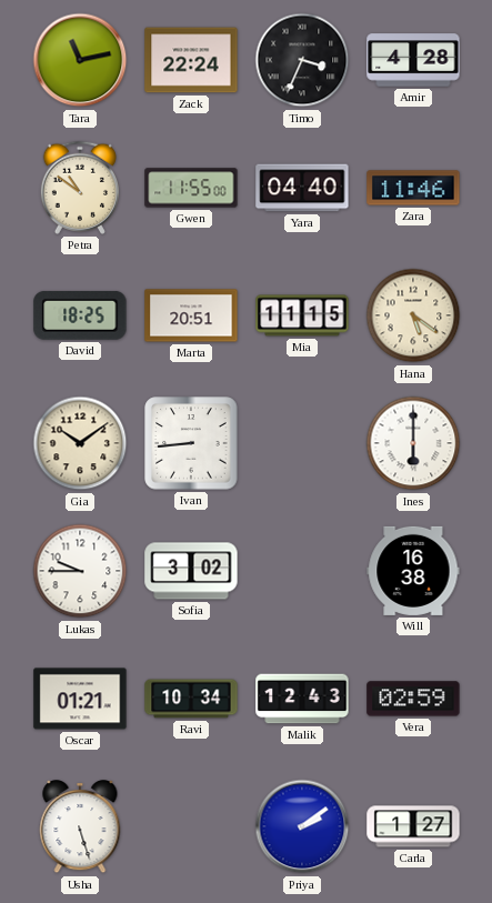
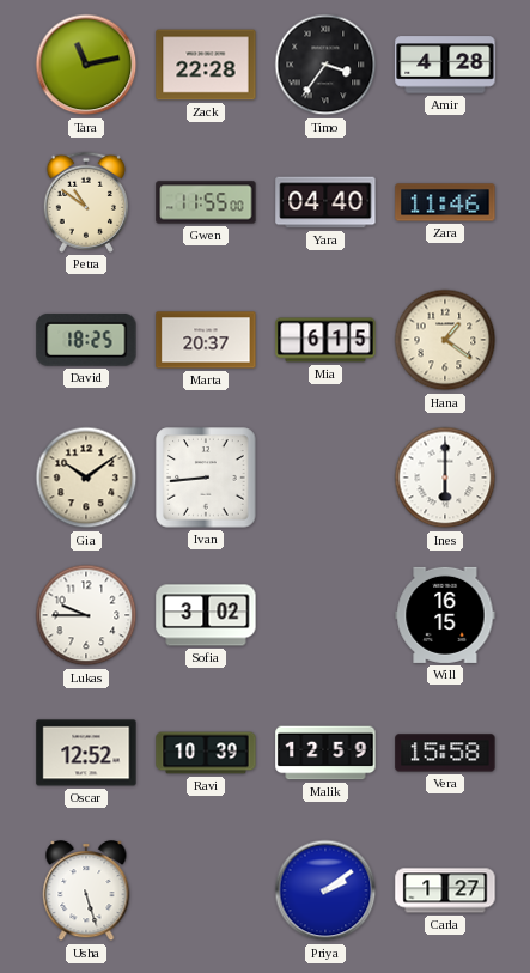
Zack: 22:24 -> 22:28
Timo: 3:34 -> 3:36
Marta: 20:51 -> 20:37
Mia: 11:15 -> 6:15
Hana: 5:21 -> 1:21
Will: 16:38 -> 16:15
Oscar: 01:21 -> 12:52
Ravi: 10:34 -> 10:39
Malik: 12:43 -> 12:59
Vera: 02:59 -> 15:58
